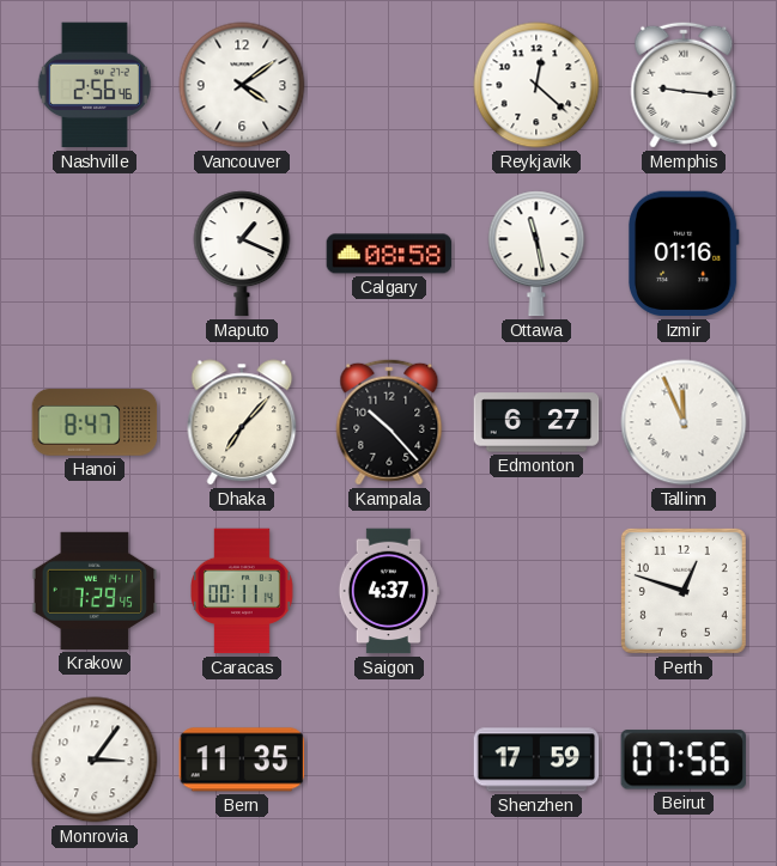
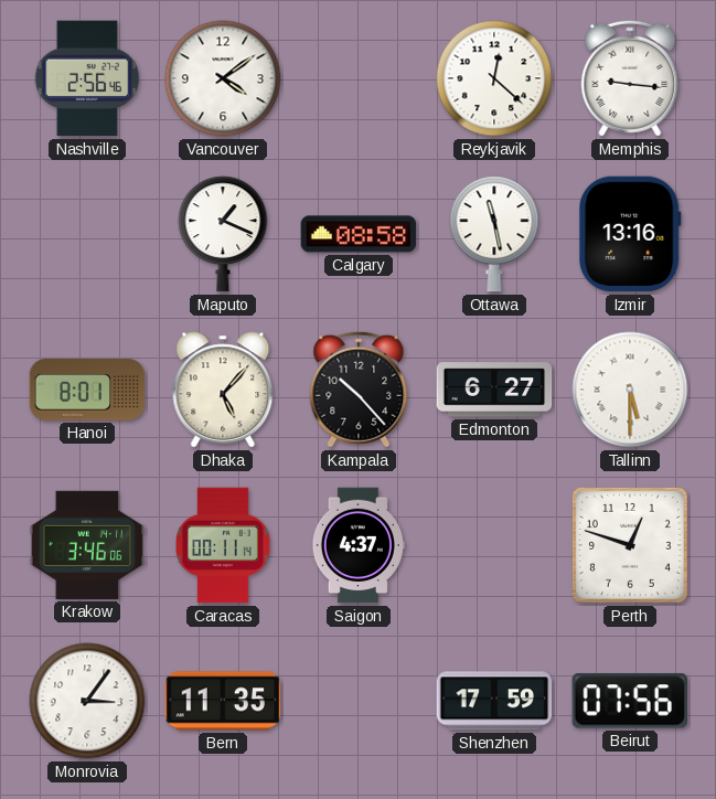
Izmir: 01:16 -> 13:16
Hanoi: 8:47 -> 8:01
Dhaka: 7:07 -> 5:07
Tallinn: 11:56 -> 5:30
Krakow: 7:29 -> 3:46
